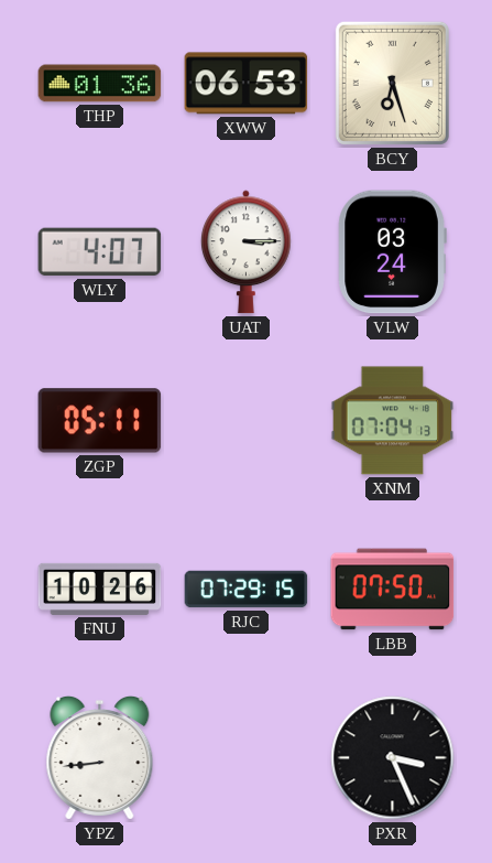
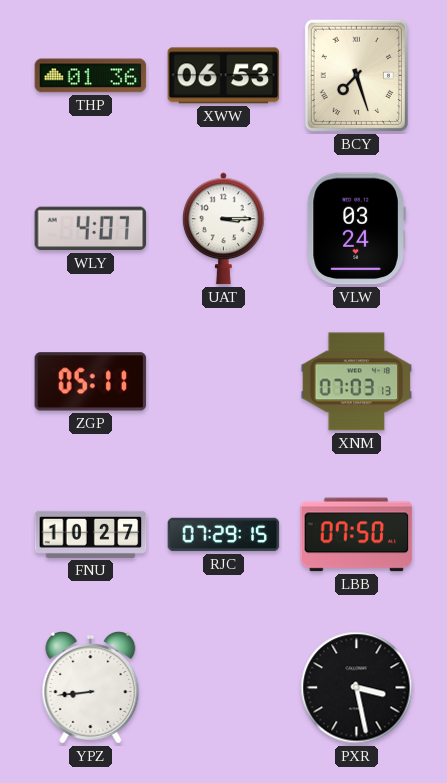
BCY: 6:27 -> 7:27
XNM: 07:04 -> 07:03
FNU: 10:26 -> 10:27
PXR: 3:26 -> 3:28
